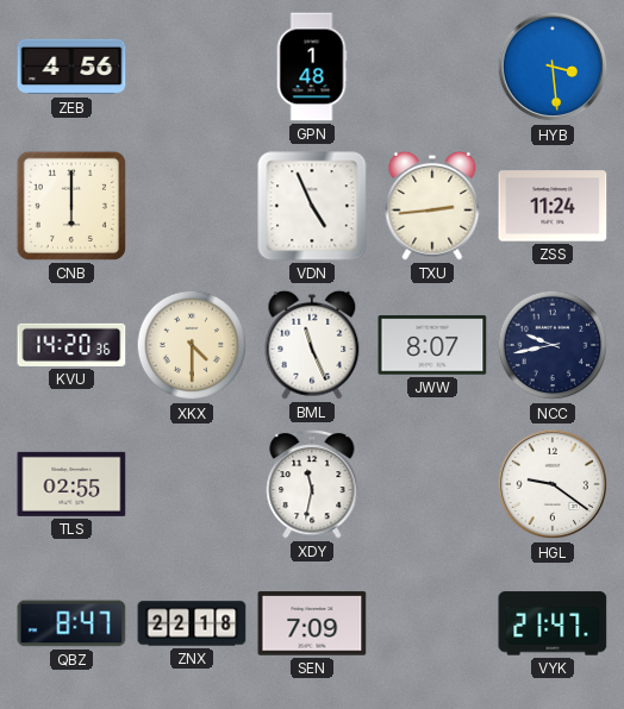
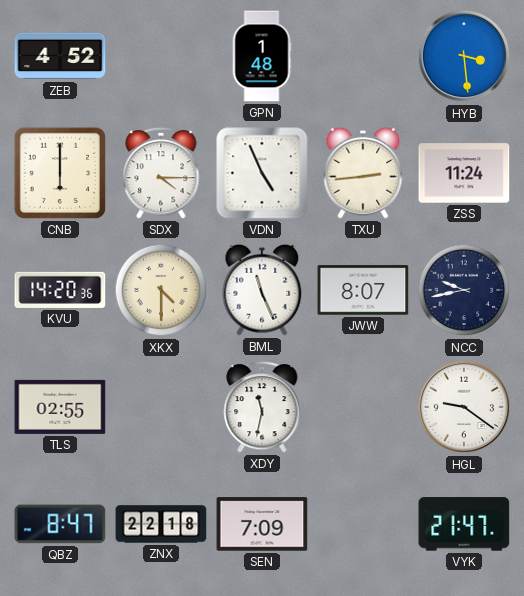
ZEB: 4:56 -> 4:52
SDX: none -> 4:15
